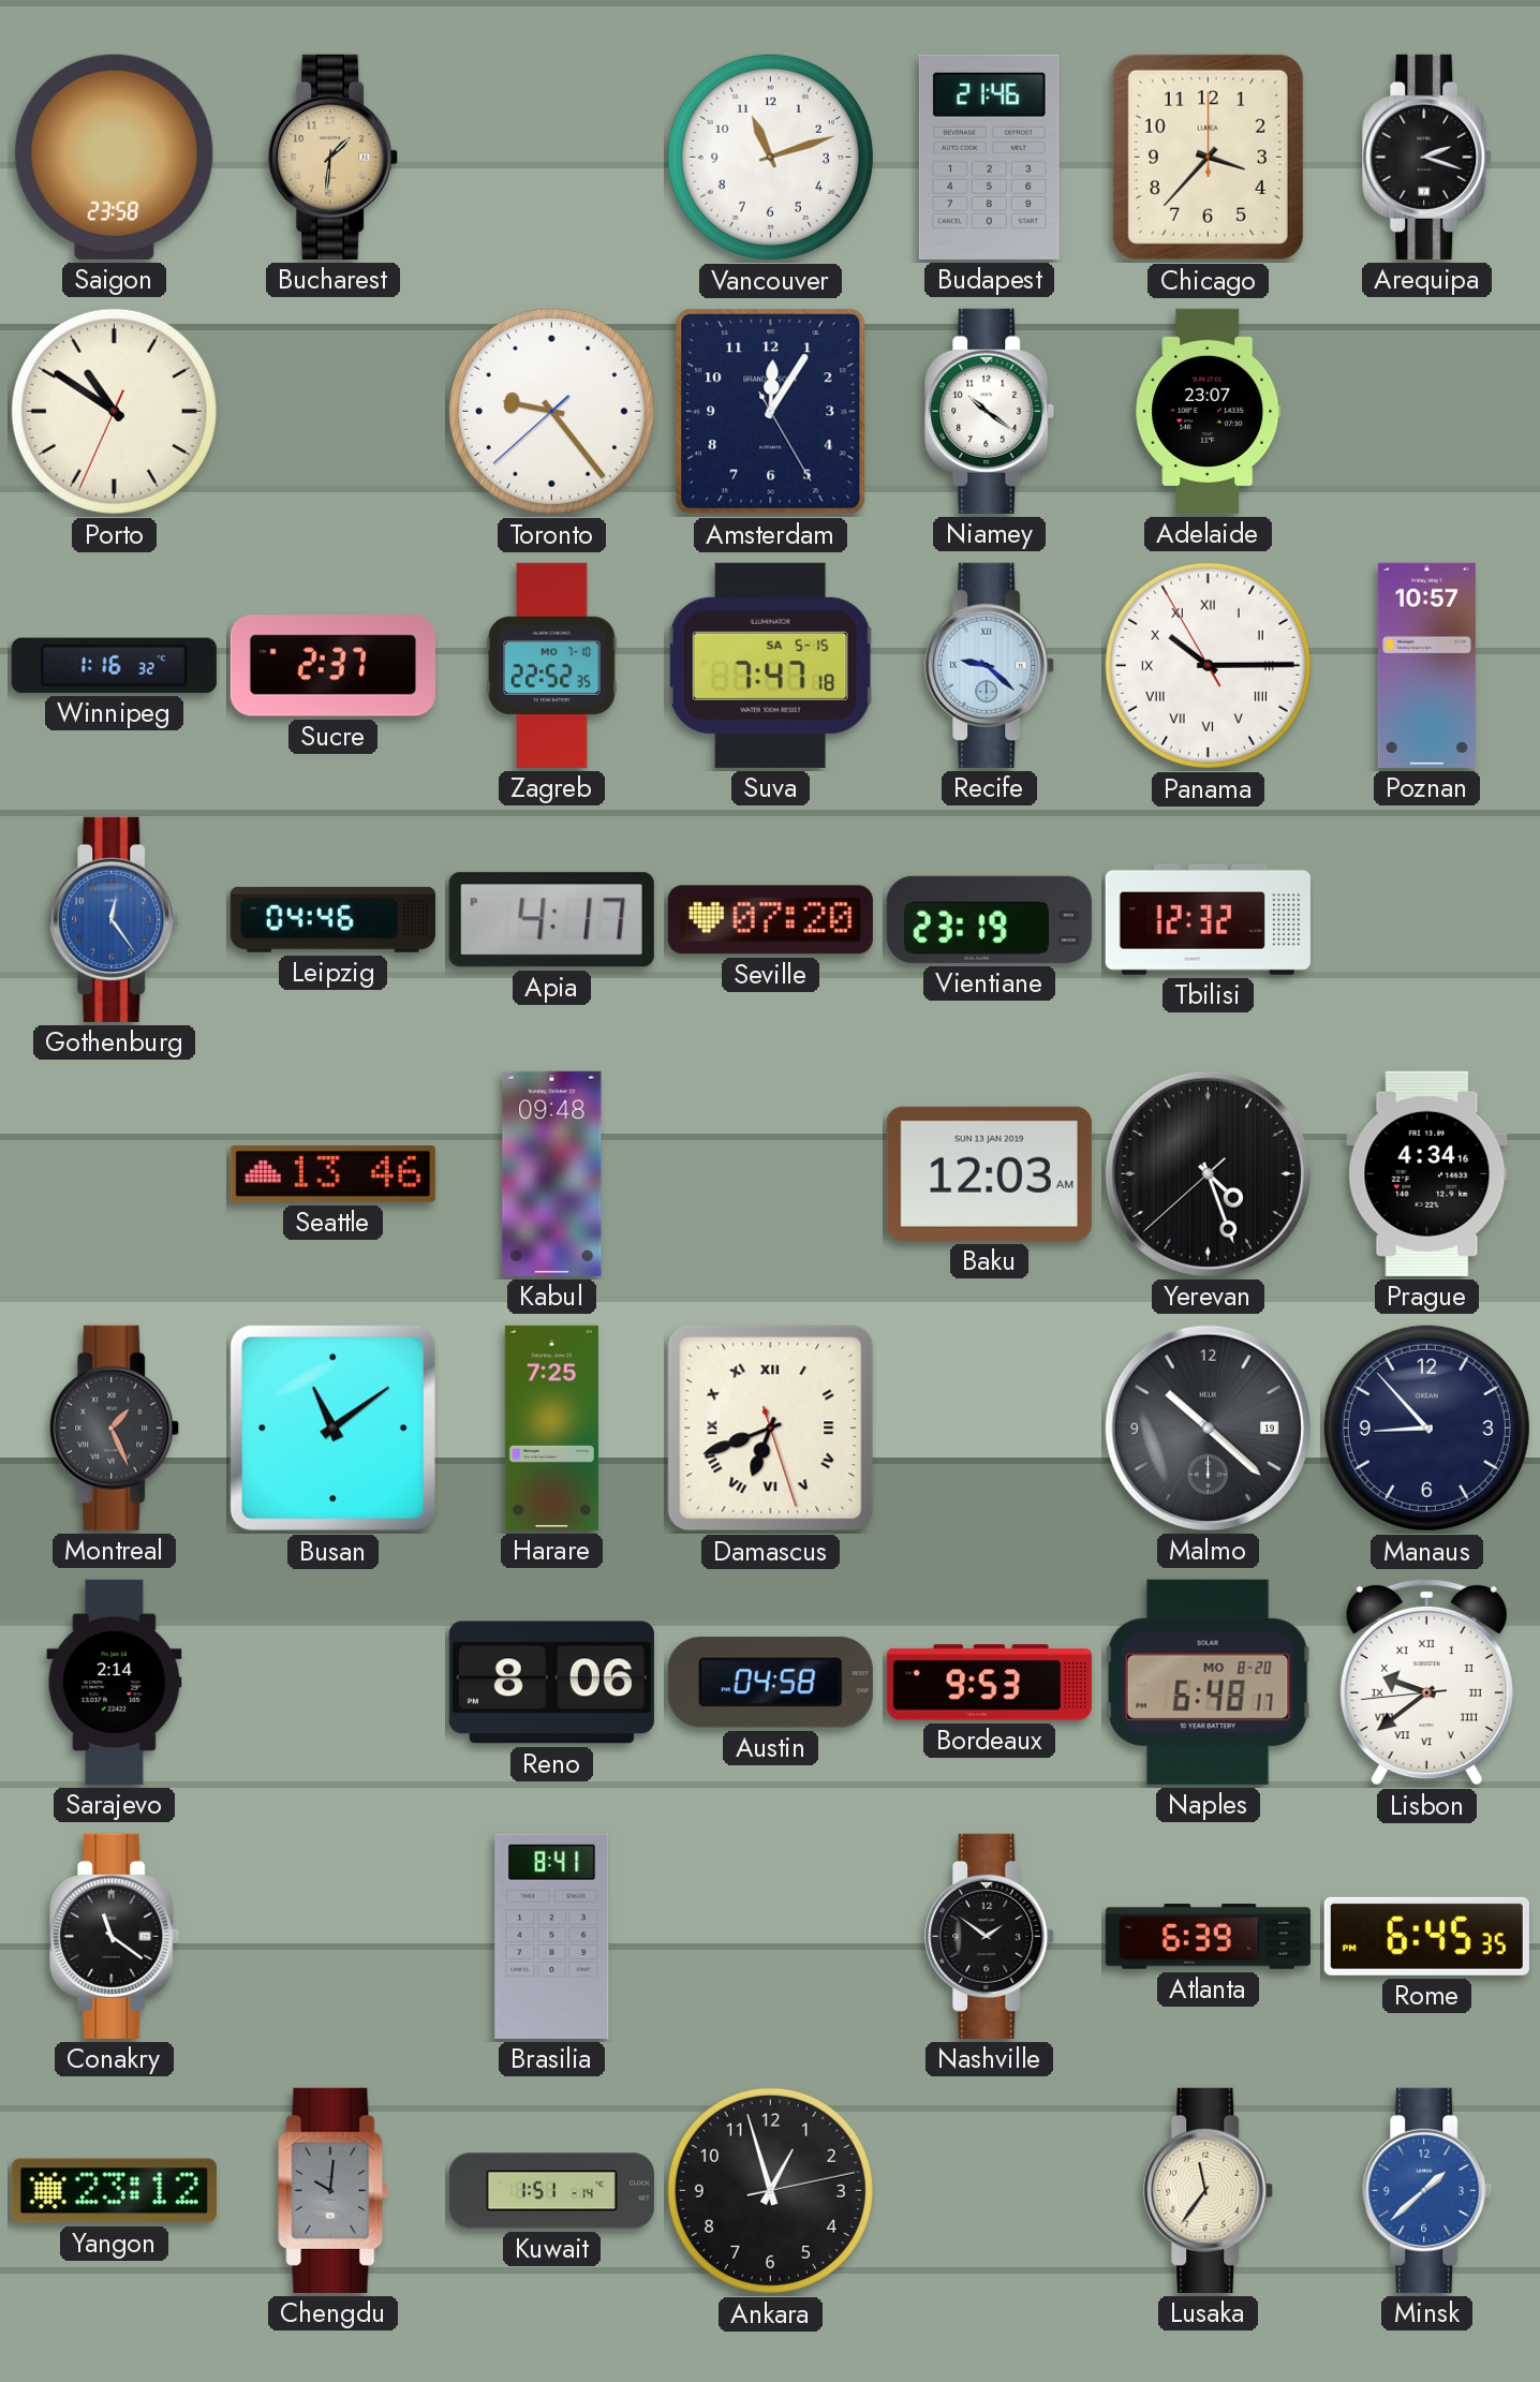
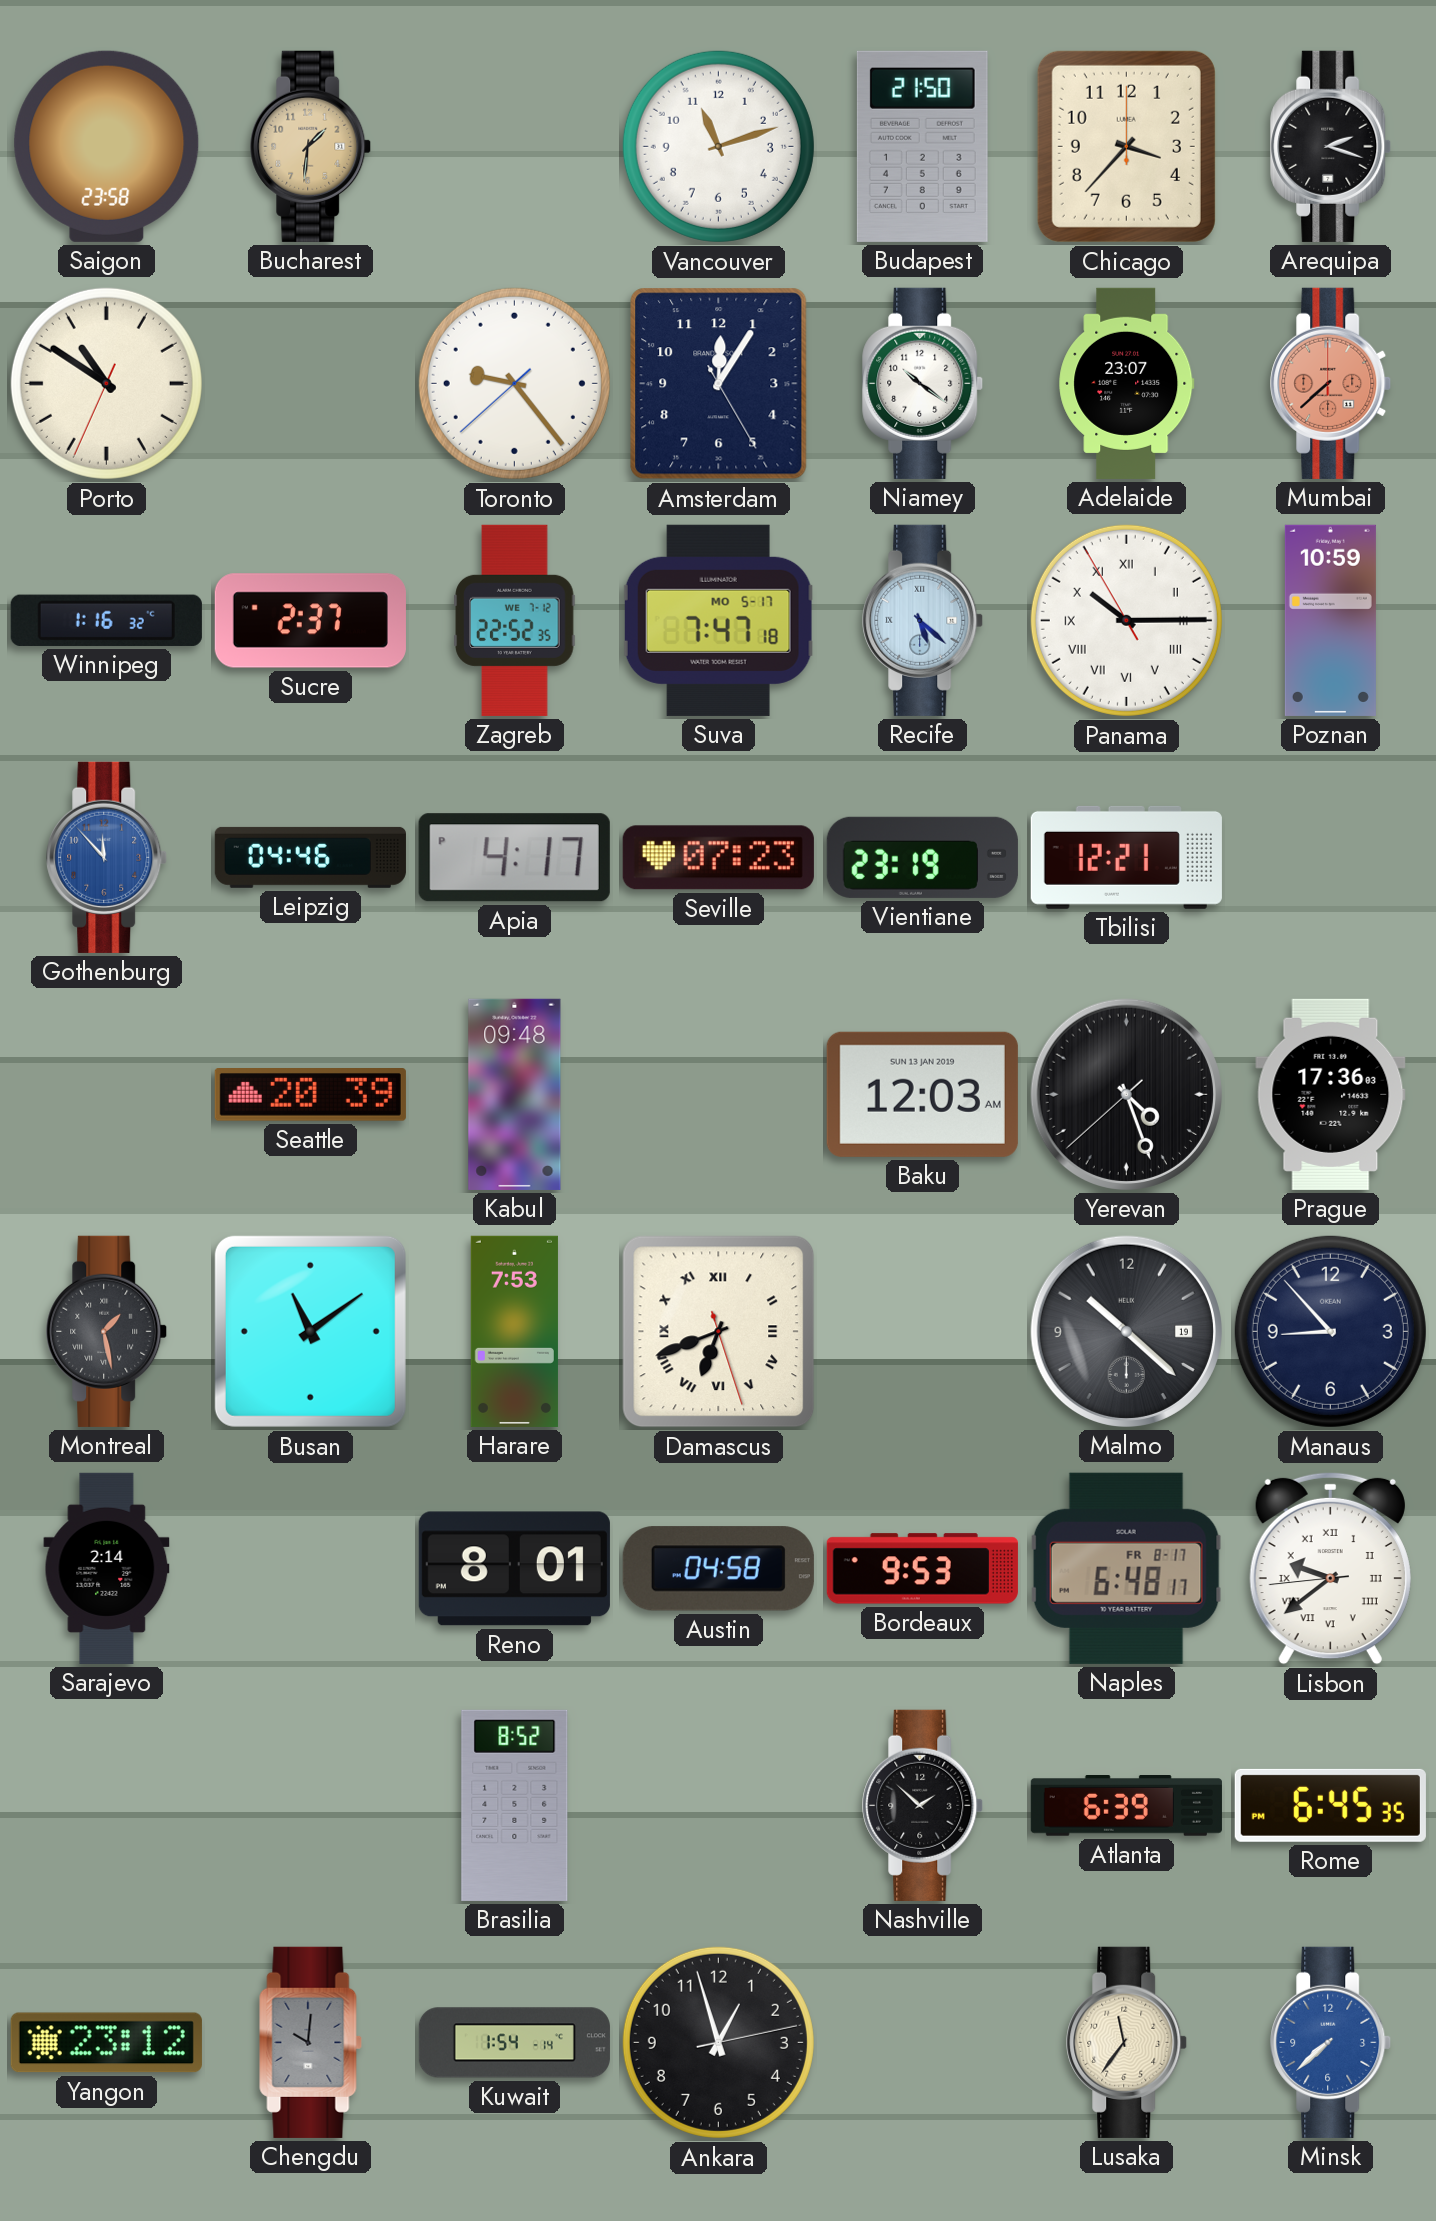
Budapest: 21:46 -> 21:50
Mumbai: none -> 7:38
Zagreb date: MO 7-10 -> WE 7-12
Suva date: SA 5-15 -> MO 5-17
Recife: 9:22 -> 5:22
Poznan: 10:57 -> 10:59
Gothenburg: 12:24 -> 11:53
Seville: 07:20 -> 07:23
Tbilisi: 12:32 -> 12:21
Seattle: 13:46 -> 20:39
Prague: 4:34 -> 17:36
Montreal: 1:26 -> 1:28
Harare: 7:25 -> 7:53
Reno: 8:06 -> 8:01
Naples date: MO 8-20 -> FR 8-17
Conakry: 11:21 -> none
Brasilia: 8:41 -> 8:52
Nashville: 1:51 -> 1:52
Kuwait: 1:51 -> 1:54
Minsk: 1:38 -> 7:38
